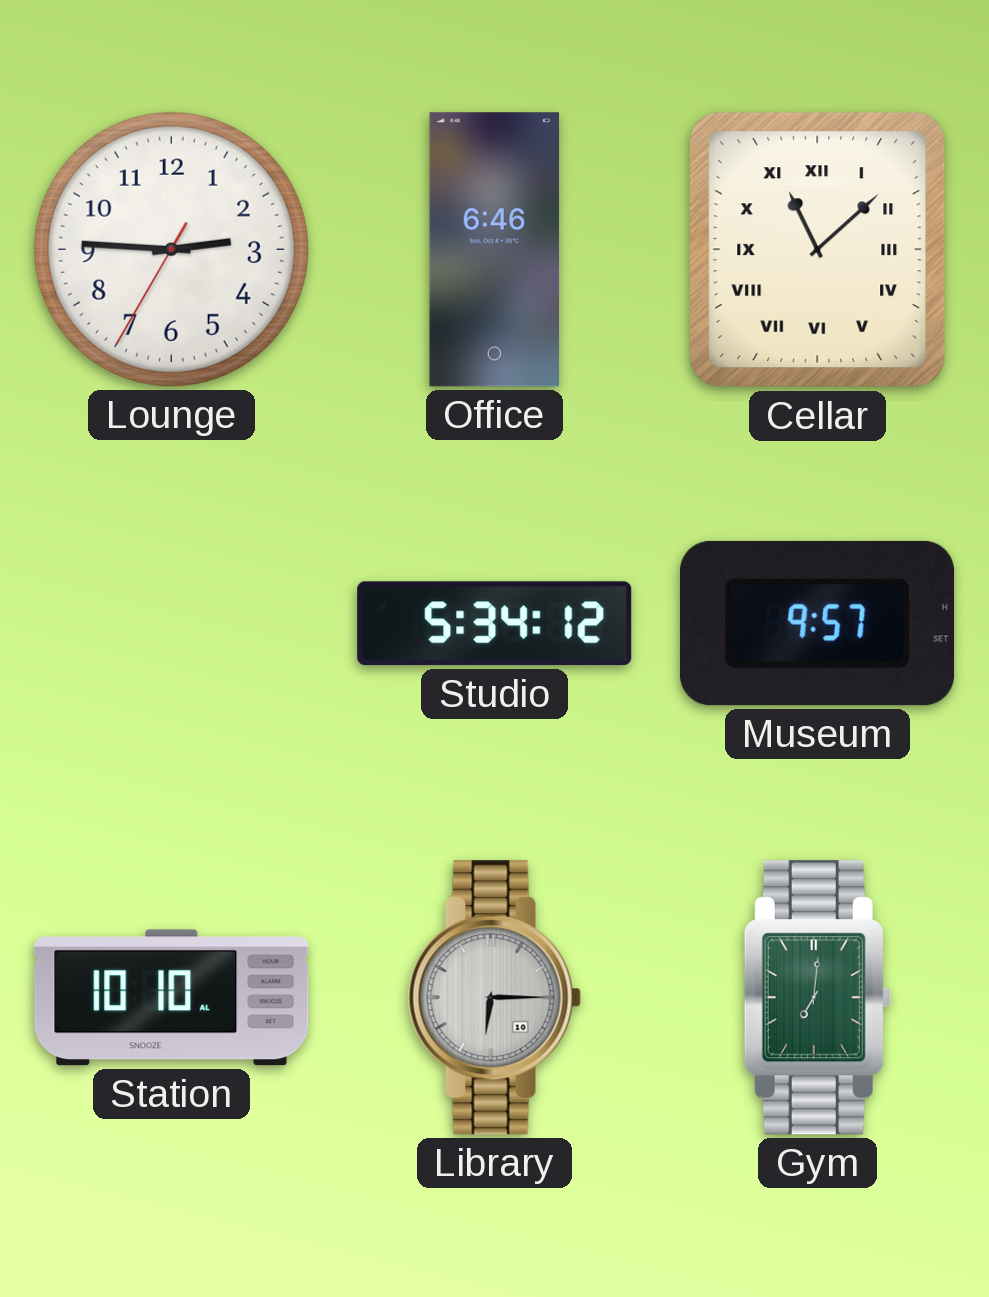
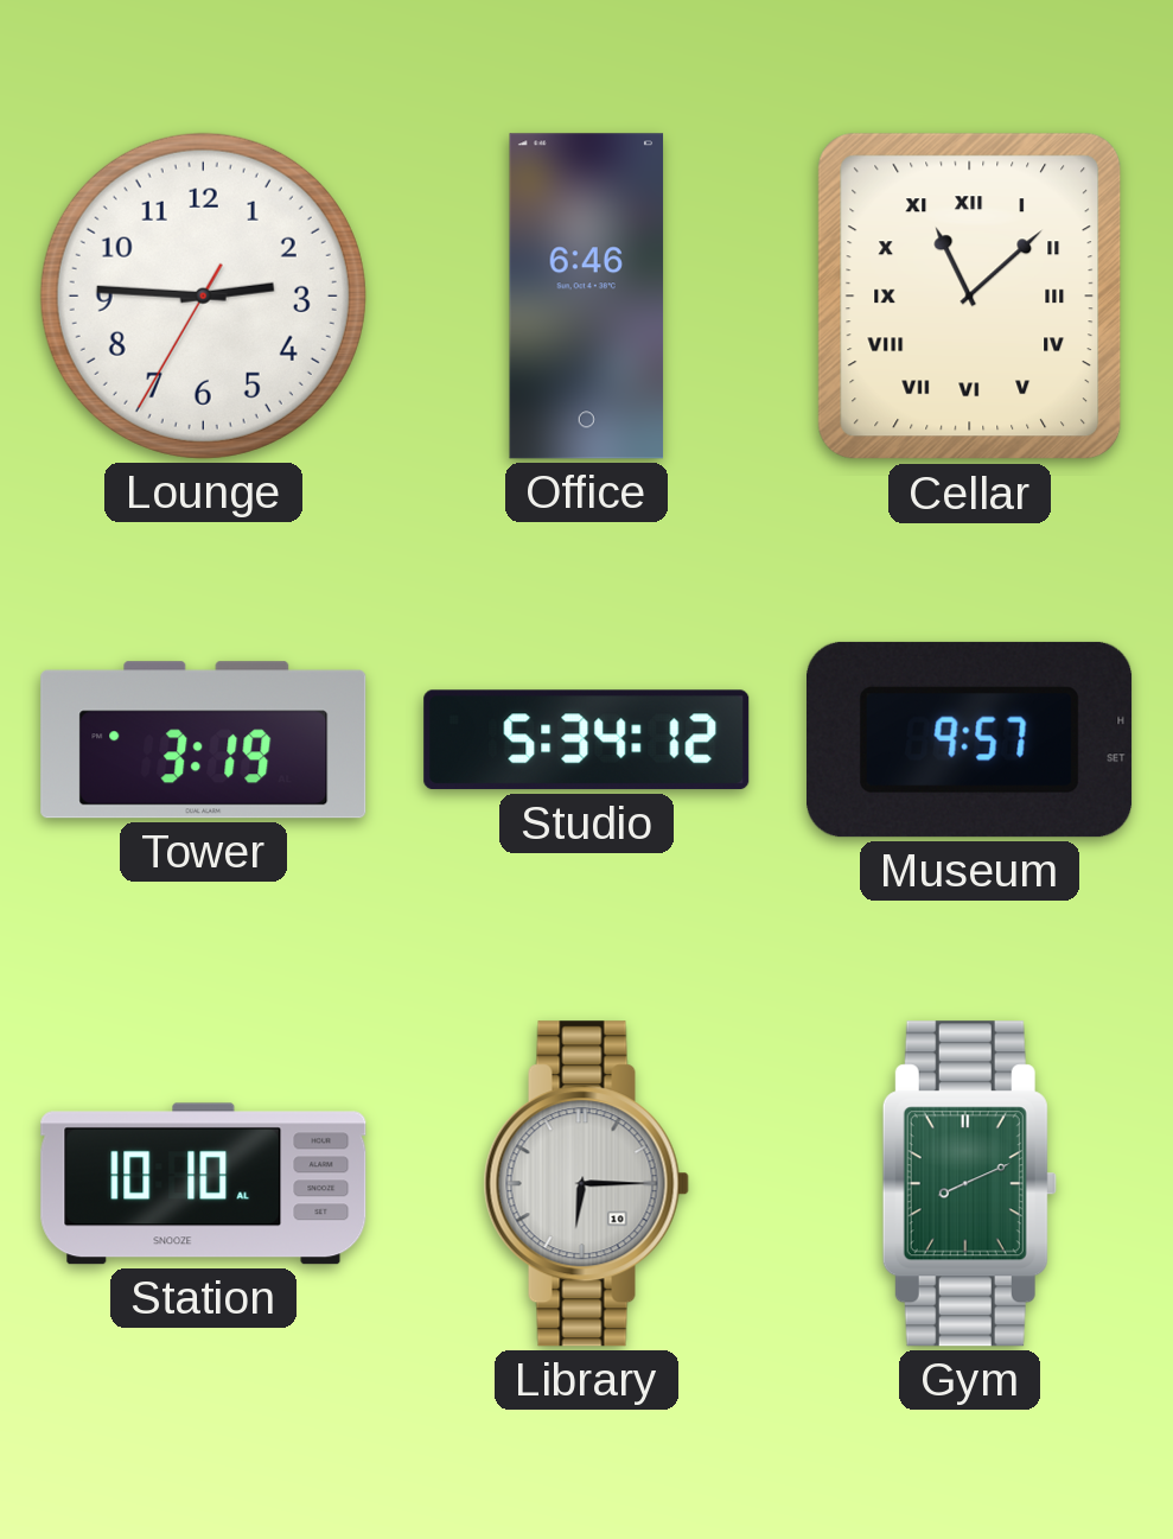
Tower: none -> 3:19
Gym: 7:01 -> 8:11
